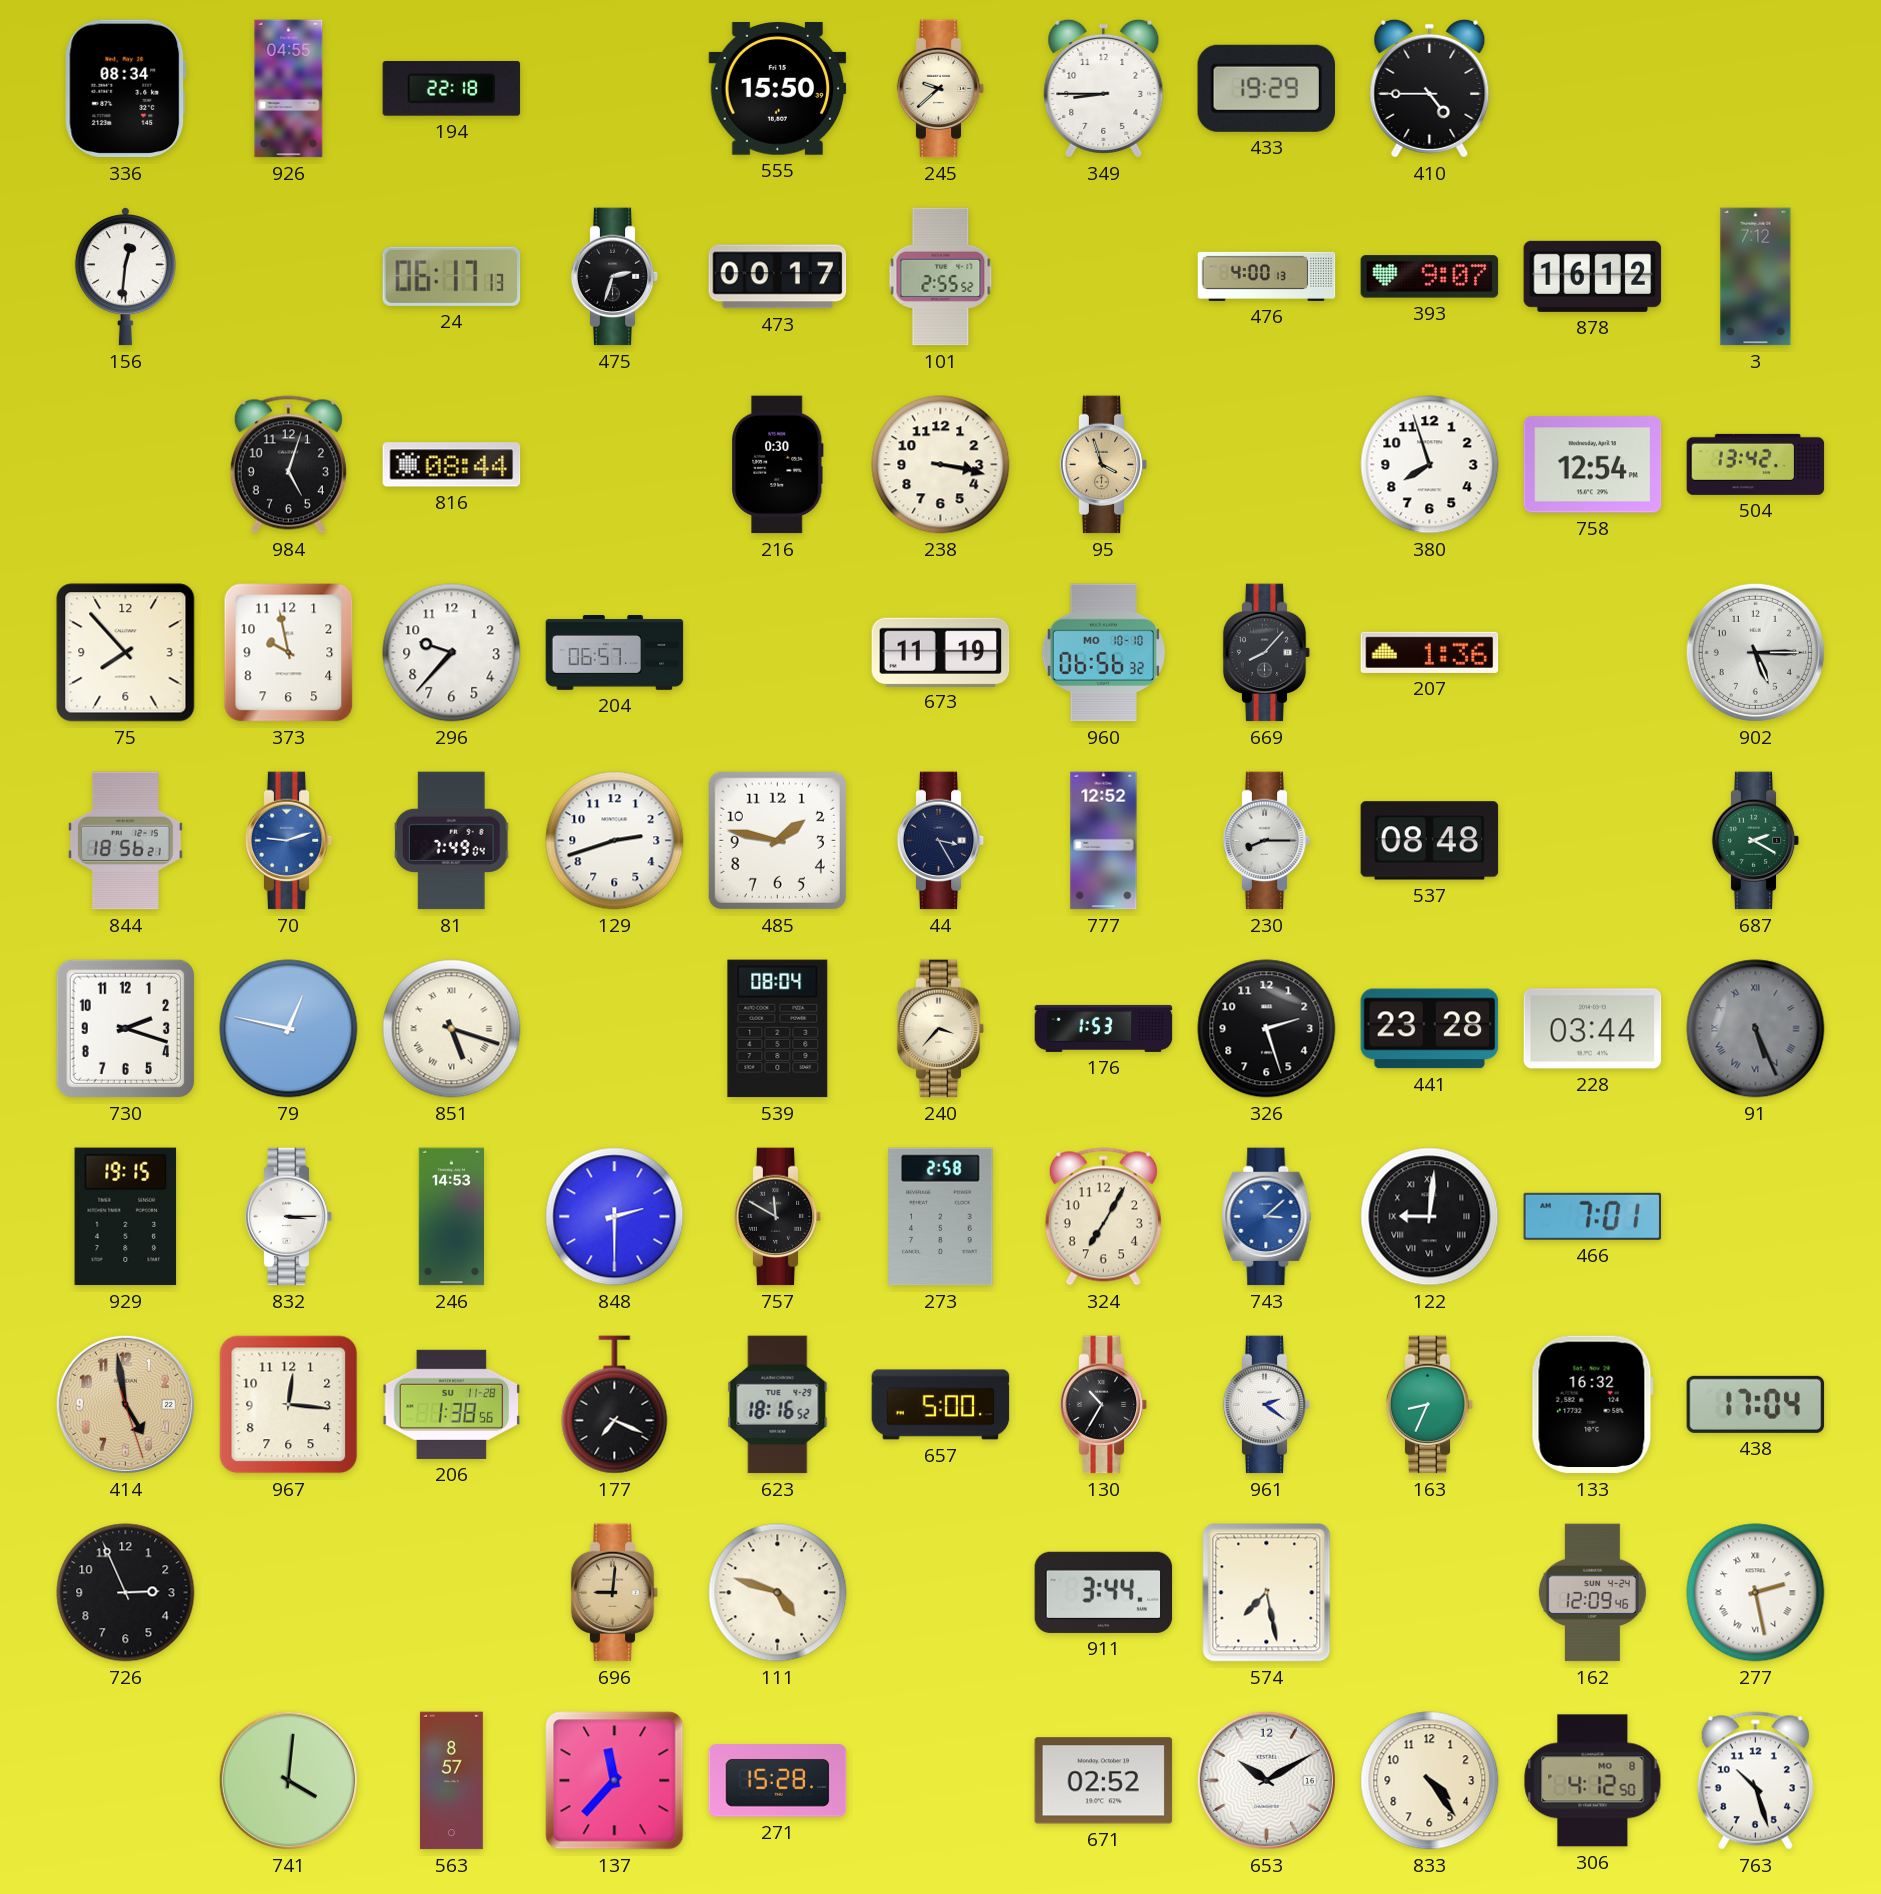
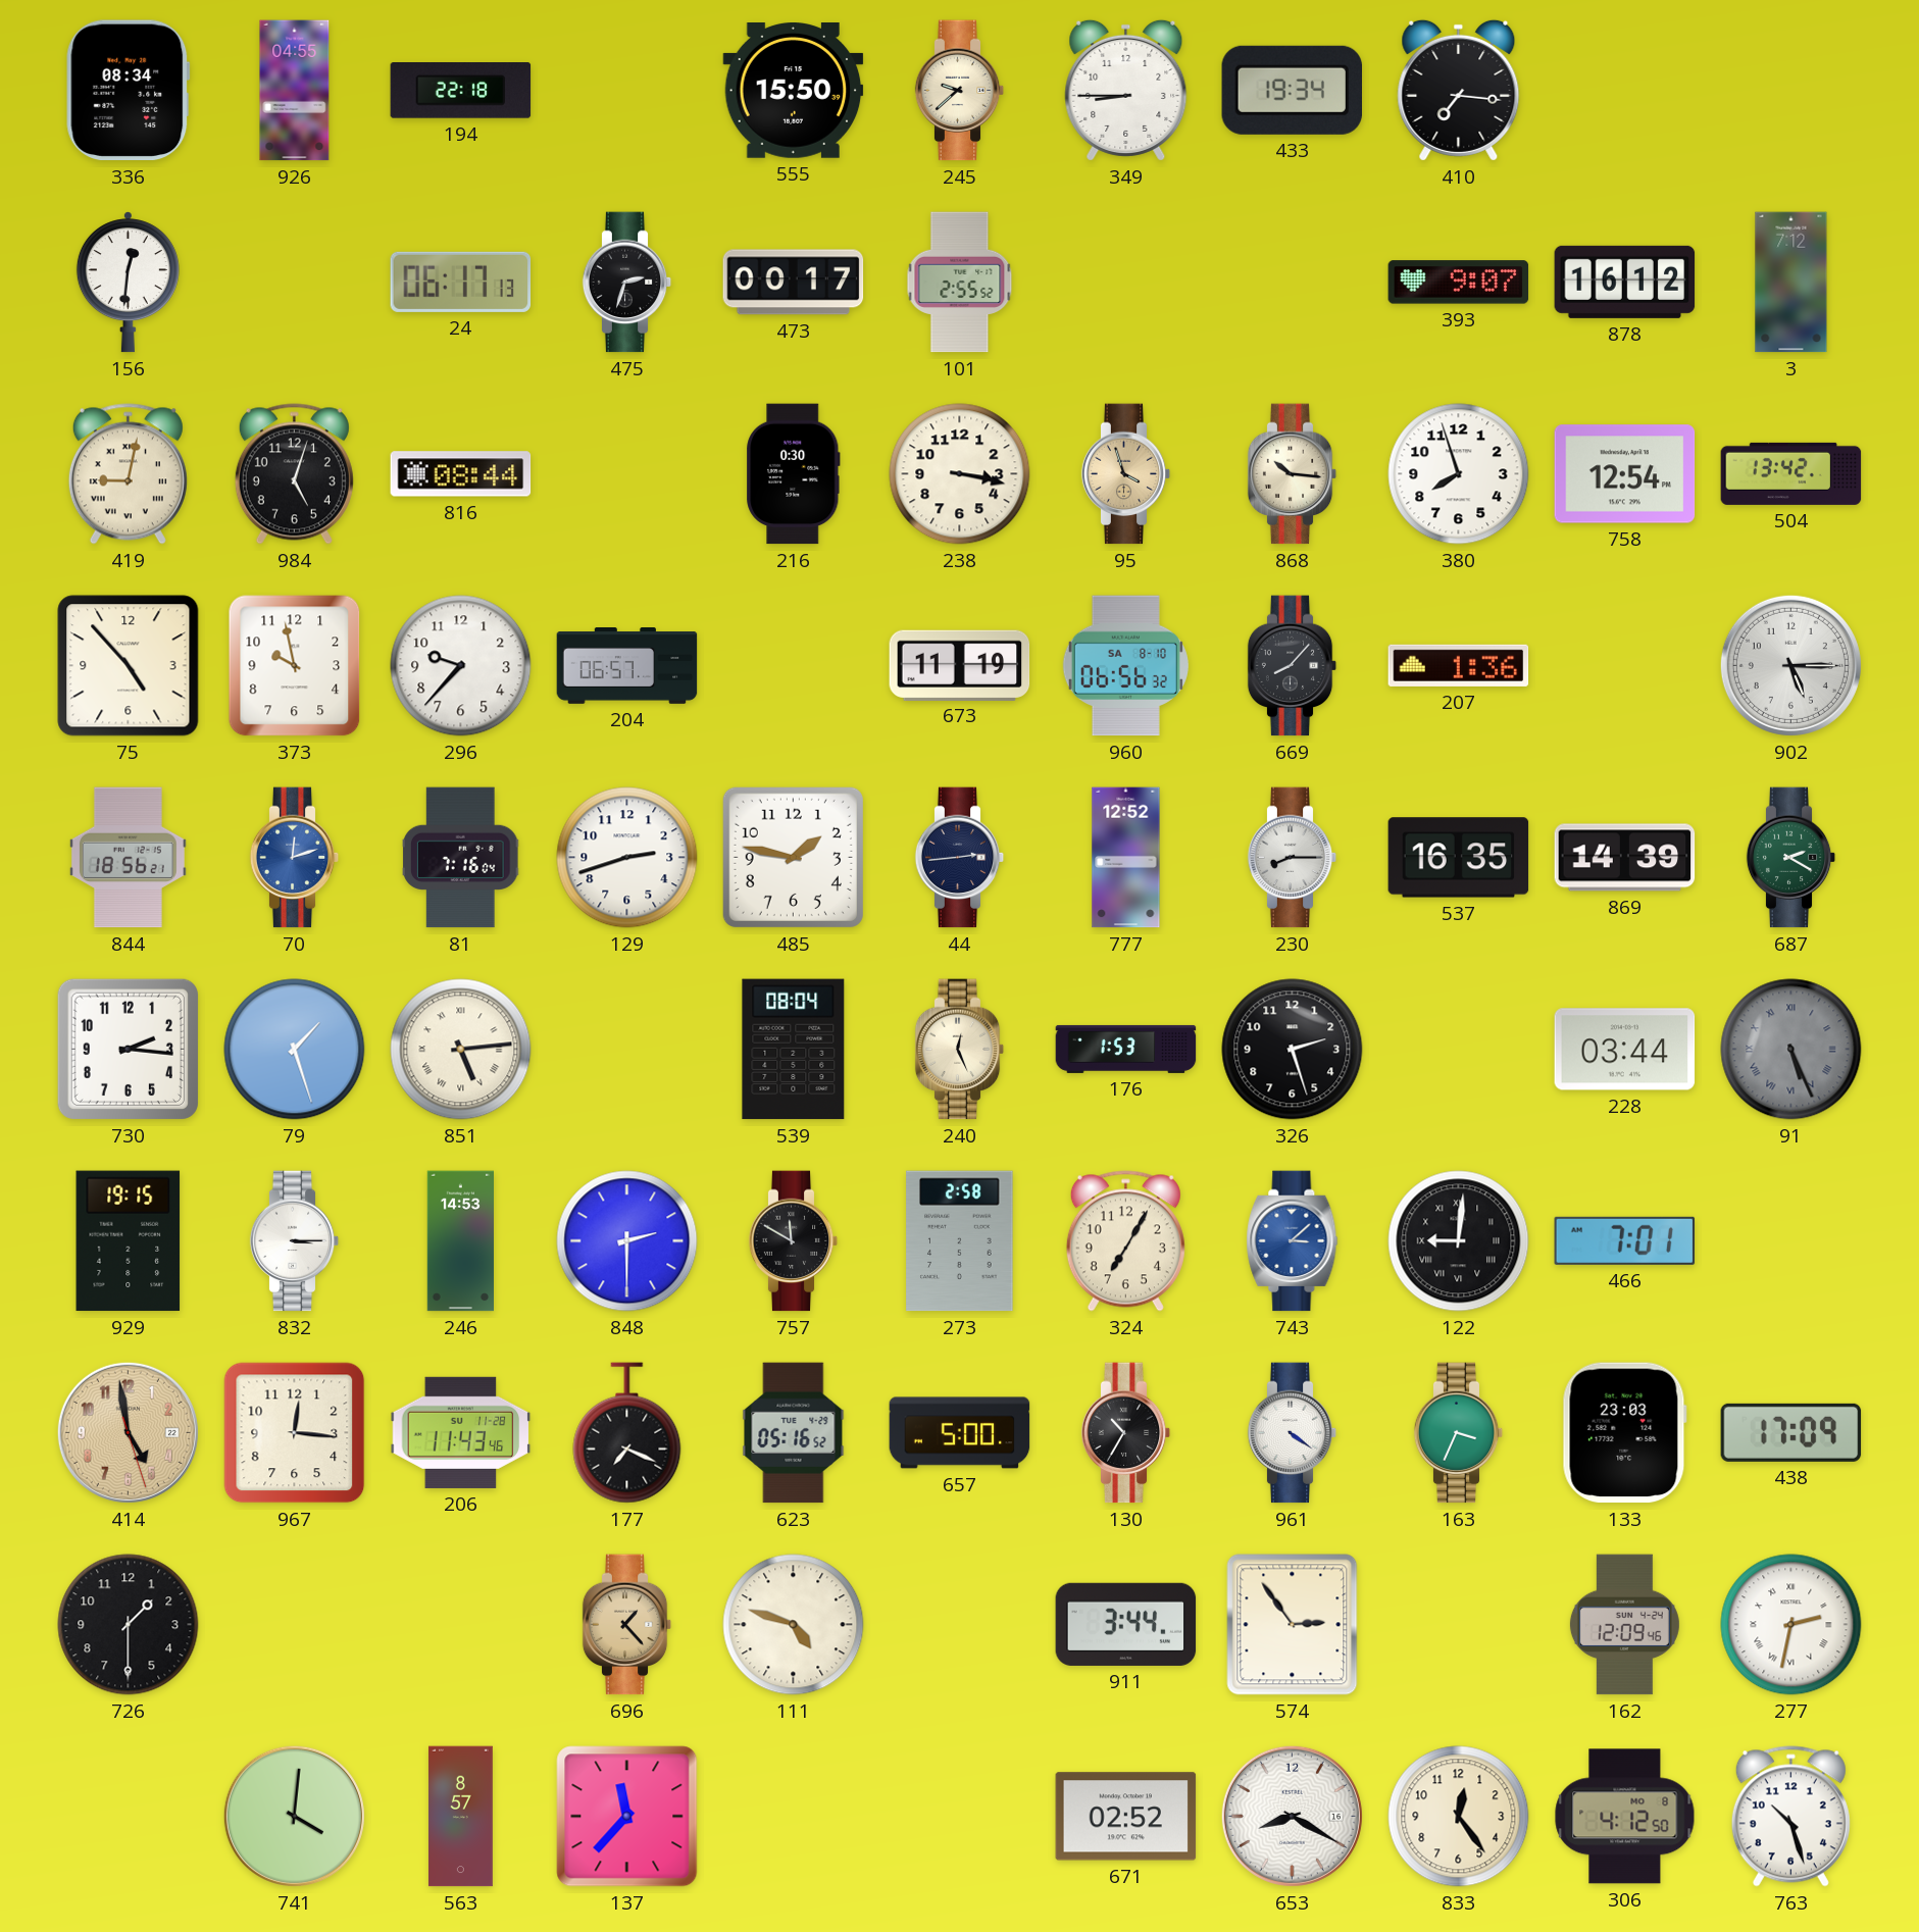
433: 19:29 -> 19:34
410: 4:45 -> 7:16
476: 4:00 -> none
419: none -> 9:02
868: none -> 10:16
75: 7:53 -> 4:53
960 date: MO 10-10 -> SA 8-10
70: 9:12 -> 12:12
81: 7:49 -> 7:16
44: 3:25 -> 2:44
537: 08:48 -> 16:35
869: none -> 14:39
730: 2:18 -> 2:16
79: 12:47 -> 1:27
851: 5:18 -> 5:14
240: 3:37 -> 12:26
441: 23:28 -> none
206: 1:38 -> 11:43
623: 18:16 -> 05:16
961: 2:21 -> 4:21
163: 8:34 -> 3:34
133: 16:32 -> 23:03
438: 17:04 -> 17:09
726: 2:56 -> 1:30
696: 9:01 -> 1:23
574: 7:28 -> 2:54
277: 2:28 -> 2:32
271: 15:28 -> none
653: 10:10 -> 8:20
833: 4:24 -> 12:24
